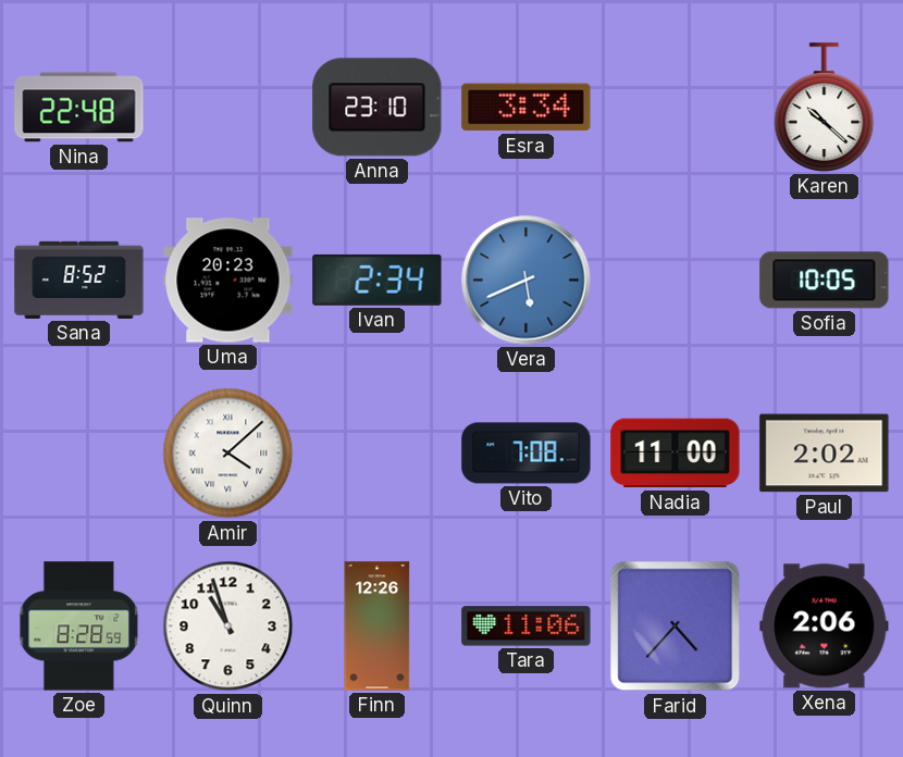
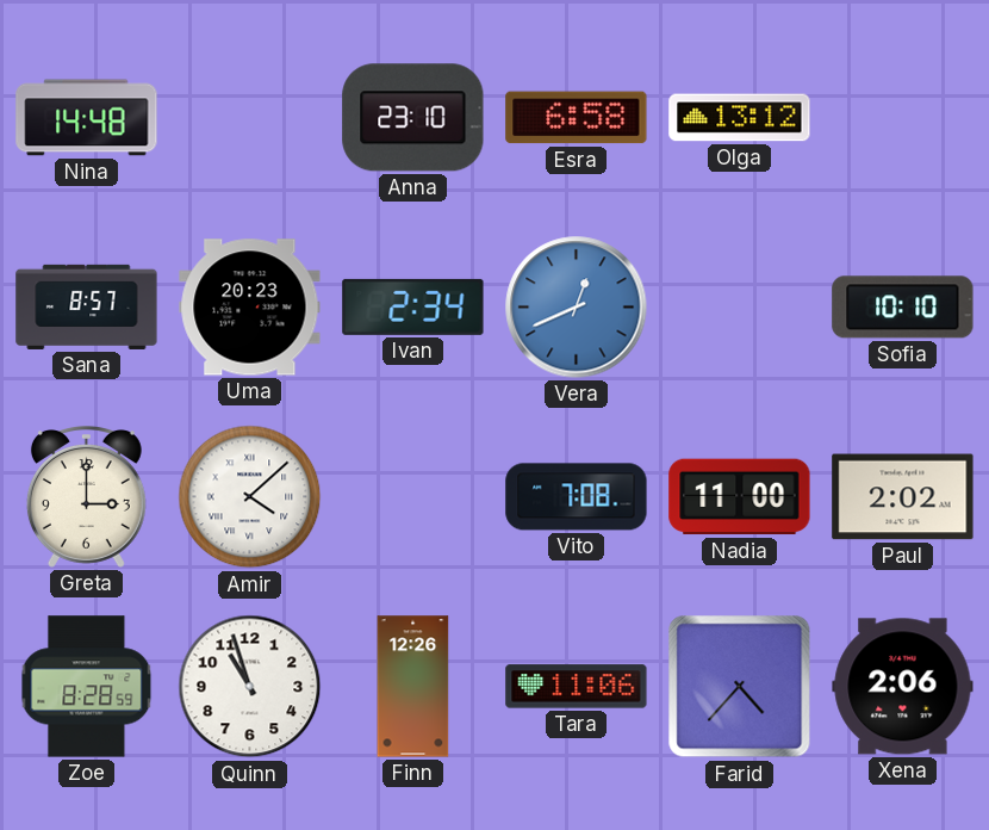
Nina: 22:48 -> 14:48
Esra: 3:34 -> 6:58
Olga: none -> 13:12
Karen: 10:22 -> none
Sana: 8:52 -> 8:57
Vera: 5:41 -> 12:41
Sofia: 10:05 -> 10:10
Greta: none -> 3:00
